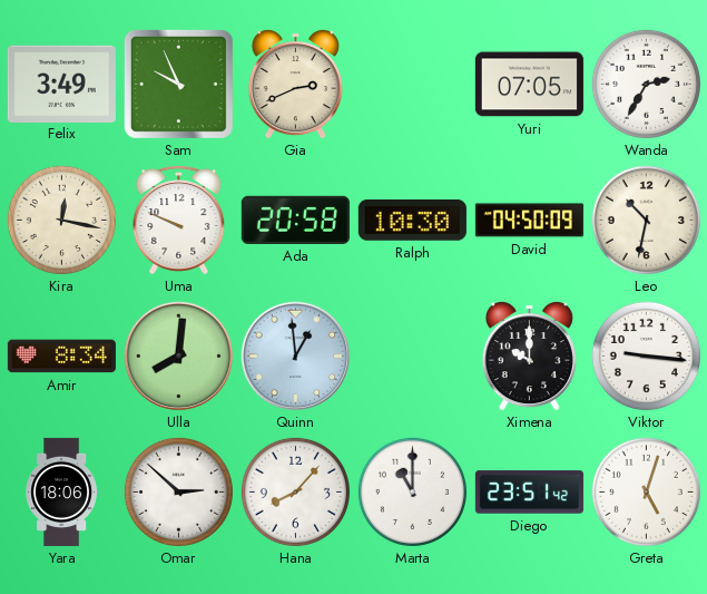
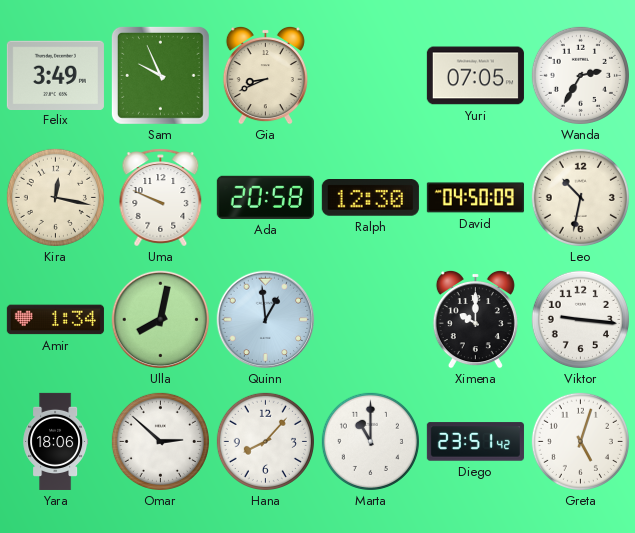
Gia: 2:41 -> 8:41
Ralph: 10:30 -> 12:30
Amir: 8:34 -> 1:34
Ulla: 8:01 -> 8:02
